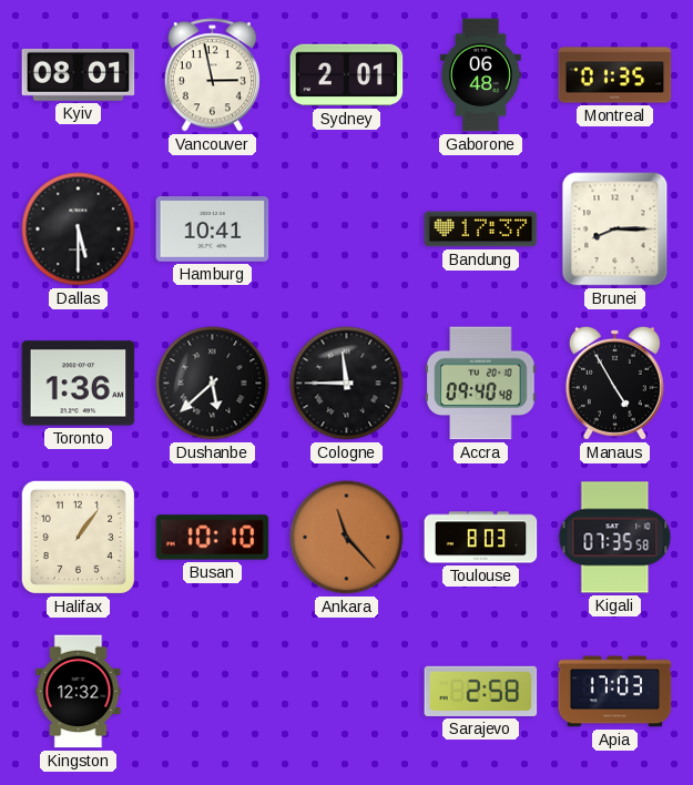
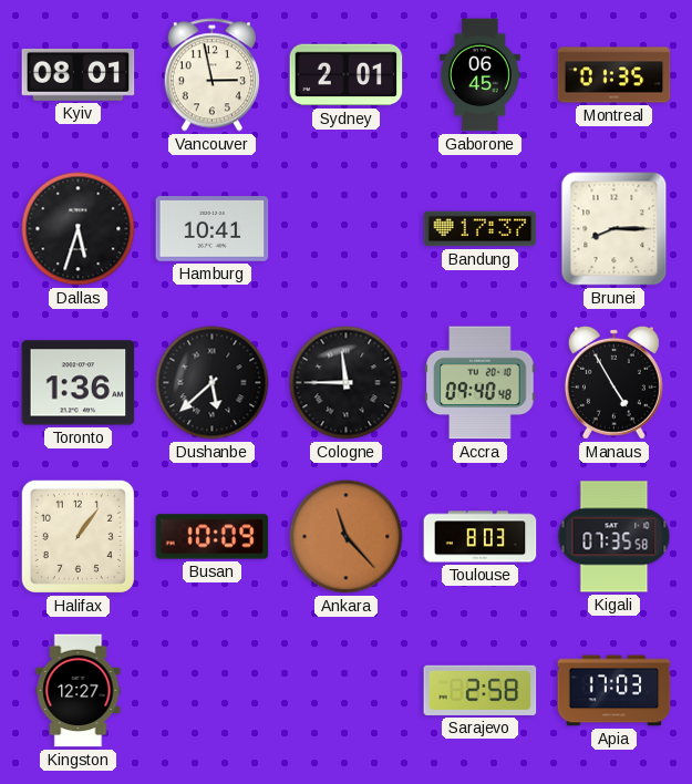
Gaborone: 06:48 -> 06:45
Dallas: 5:30 -> 5:33
Busan: 10:10 -> 10:09
Kingston: 12:32 -> 12:27
